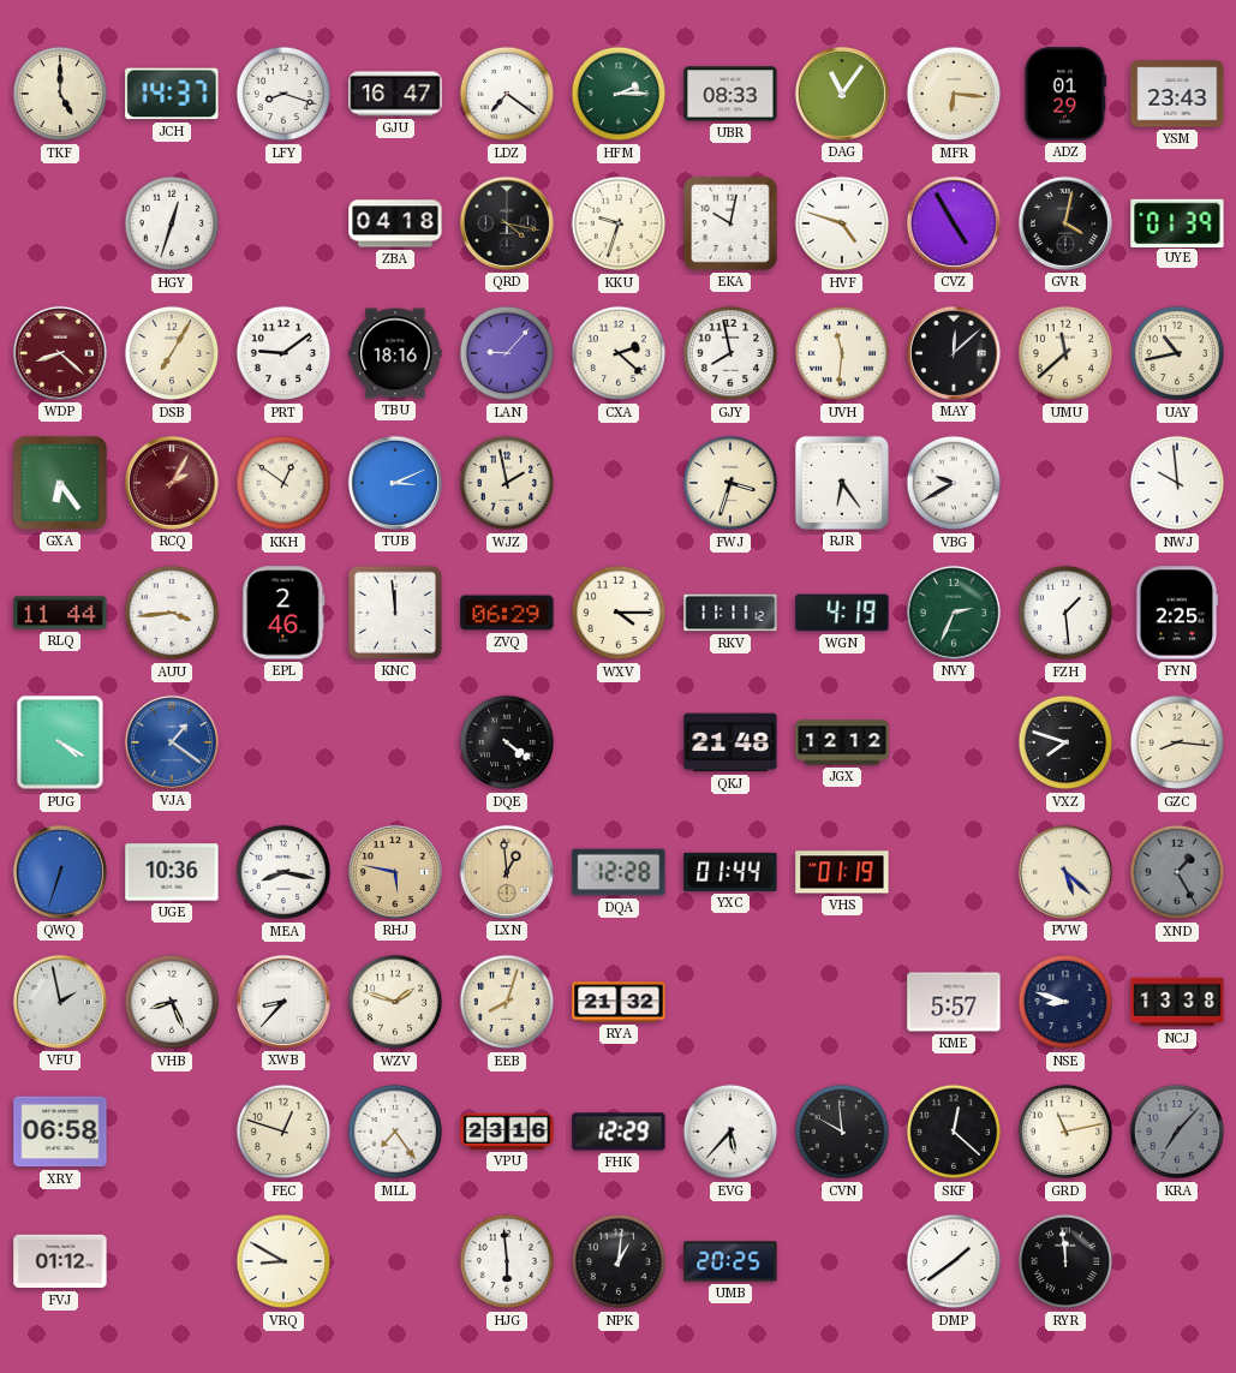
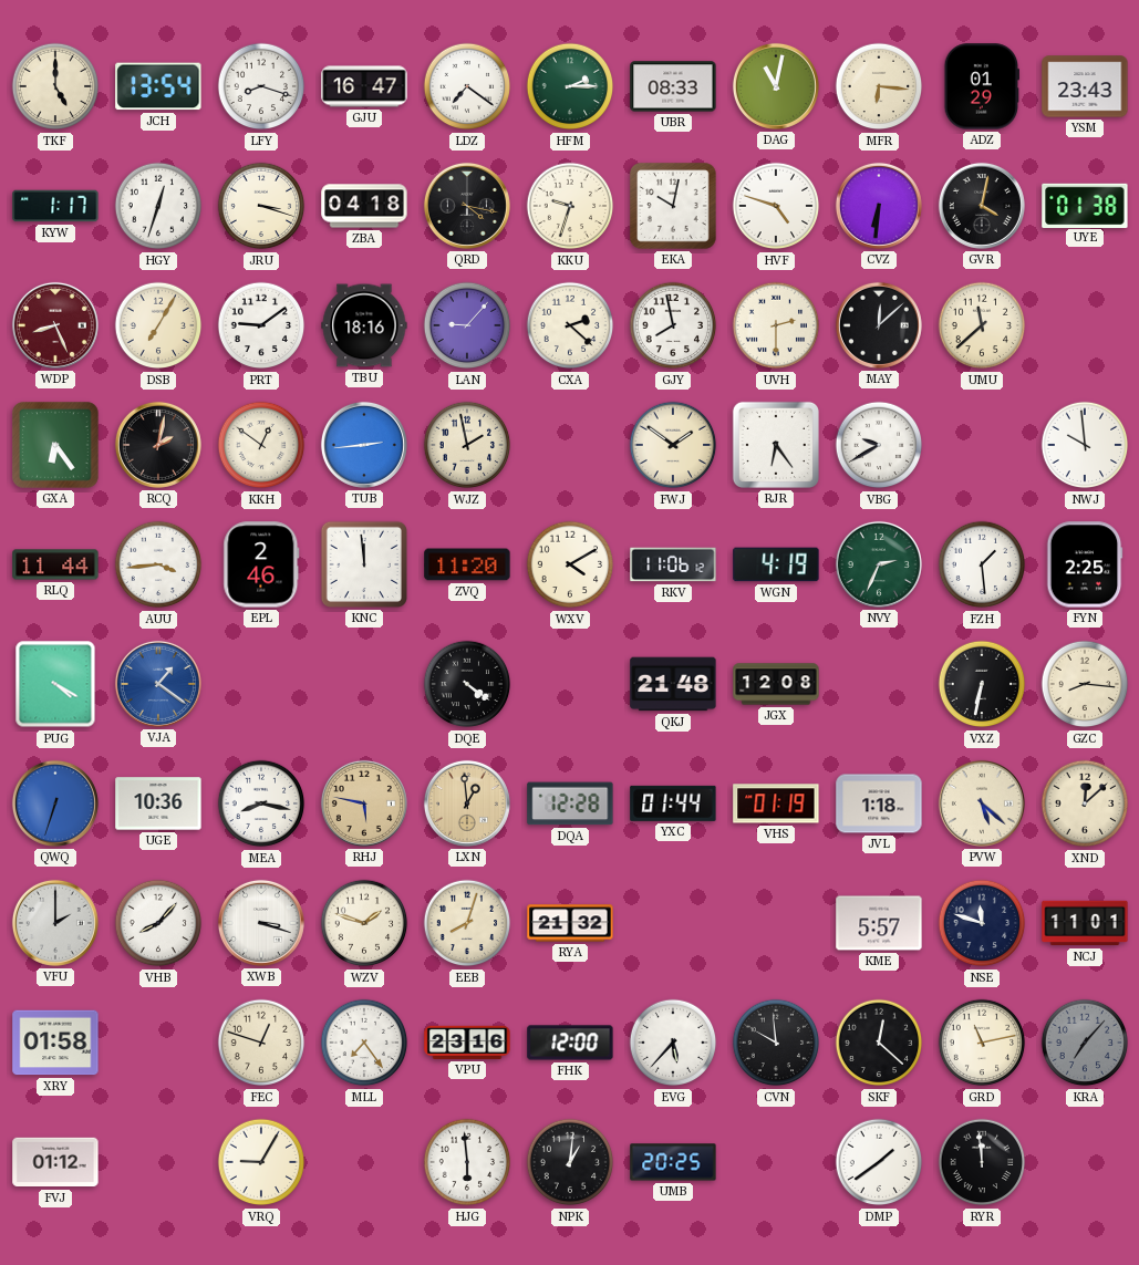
JCH: 14:37 -> 13:54
DAG: 11:06 -> 11:02
KYW: none -> 1:17
JRU: none -> 3:18
CVZ: 4:55 -> 6:31
UYE: 01:39 -> 01:38
WDP: 8:22 -> 8:26
UVH: 11:31 -> 2:30
UAY: 10:43 -> none
RCQ: 2:05 -> 2:02
RCQ dial: burgundy -> black
TUB: 3:11 -> 2:44
FWJ: 3:33 -> 1:51
ZVQ: 06:29 -> 11:20
WXV: 4:15 -> 4:10
RKV: 11:11 -> 11:06
JGX: 12:12 -> 12:08
VXZ: 7:48 -> 6:32
JVL: none -> 1:18
XND: 1:25 -> 12:08
XND dial: grey -> cream
VFU: 1:58 -> 2:00
VHB: 8:26 -> 8:07
XWB: 8:37 -> 3:18
NSE: 8:48 -> 11:48
NCJ: 13:38 -> 11:01
XRY: 06:58 -> 01:58
FHK: 12:29 -> 12:00
VRQ: 8:50 -> 9:05
